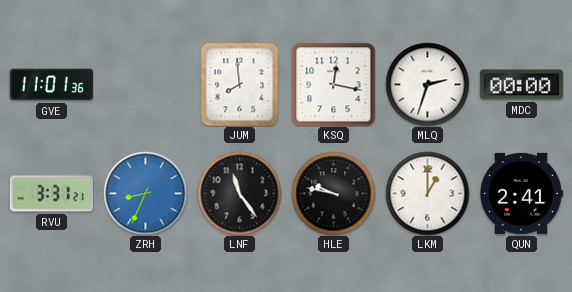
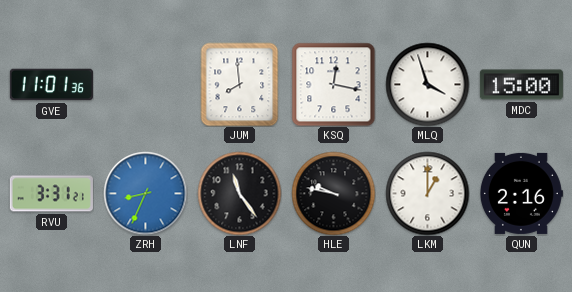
MLQ: 2:33 -> 3:57
MDC: 00:00 -> 15:00
QUN: 2:41 -> 2:16
